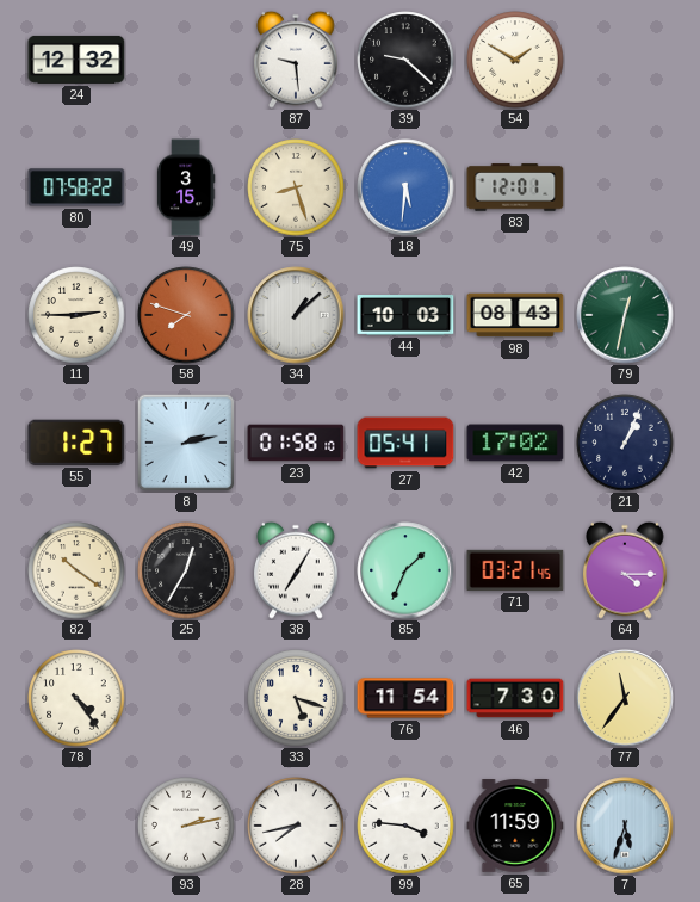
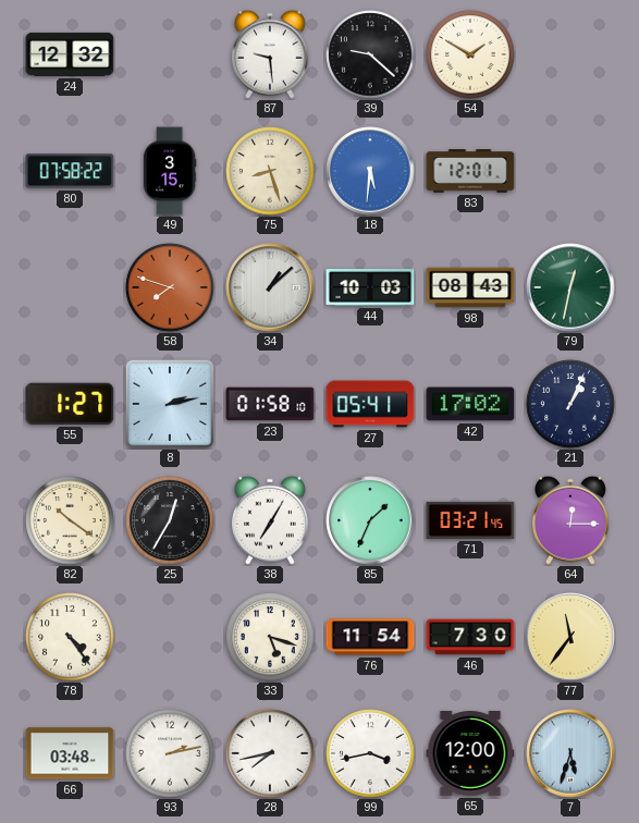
11: 2:45 -> none
64: 4:15 -> 12:15
66: none -> 03:48
99: 3:46 -> 3:43
65: 11:59 -> 12:00
